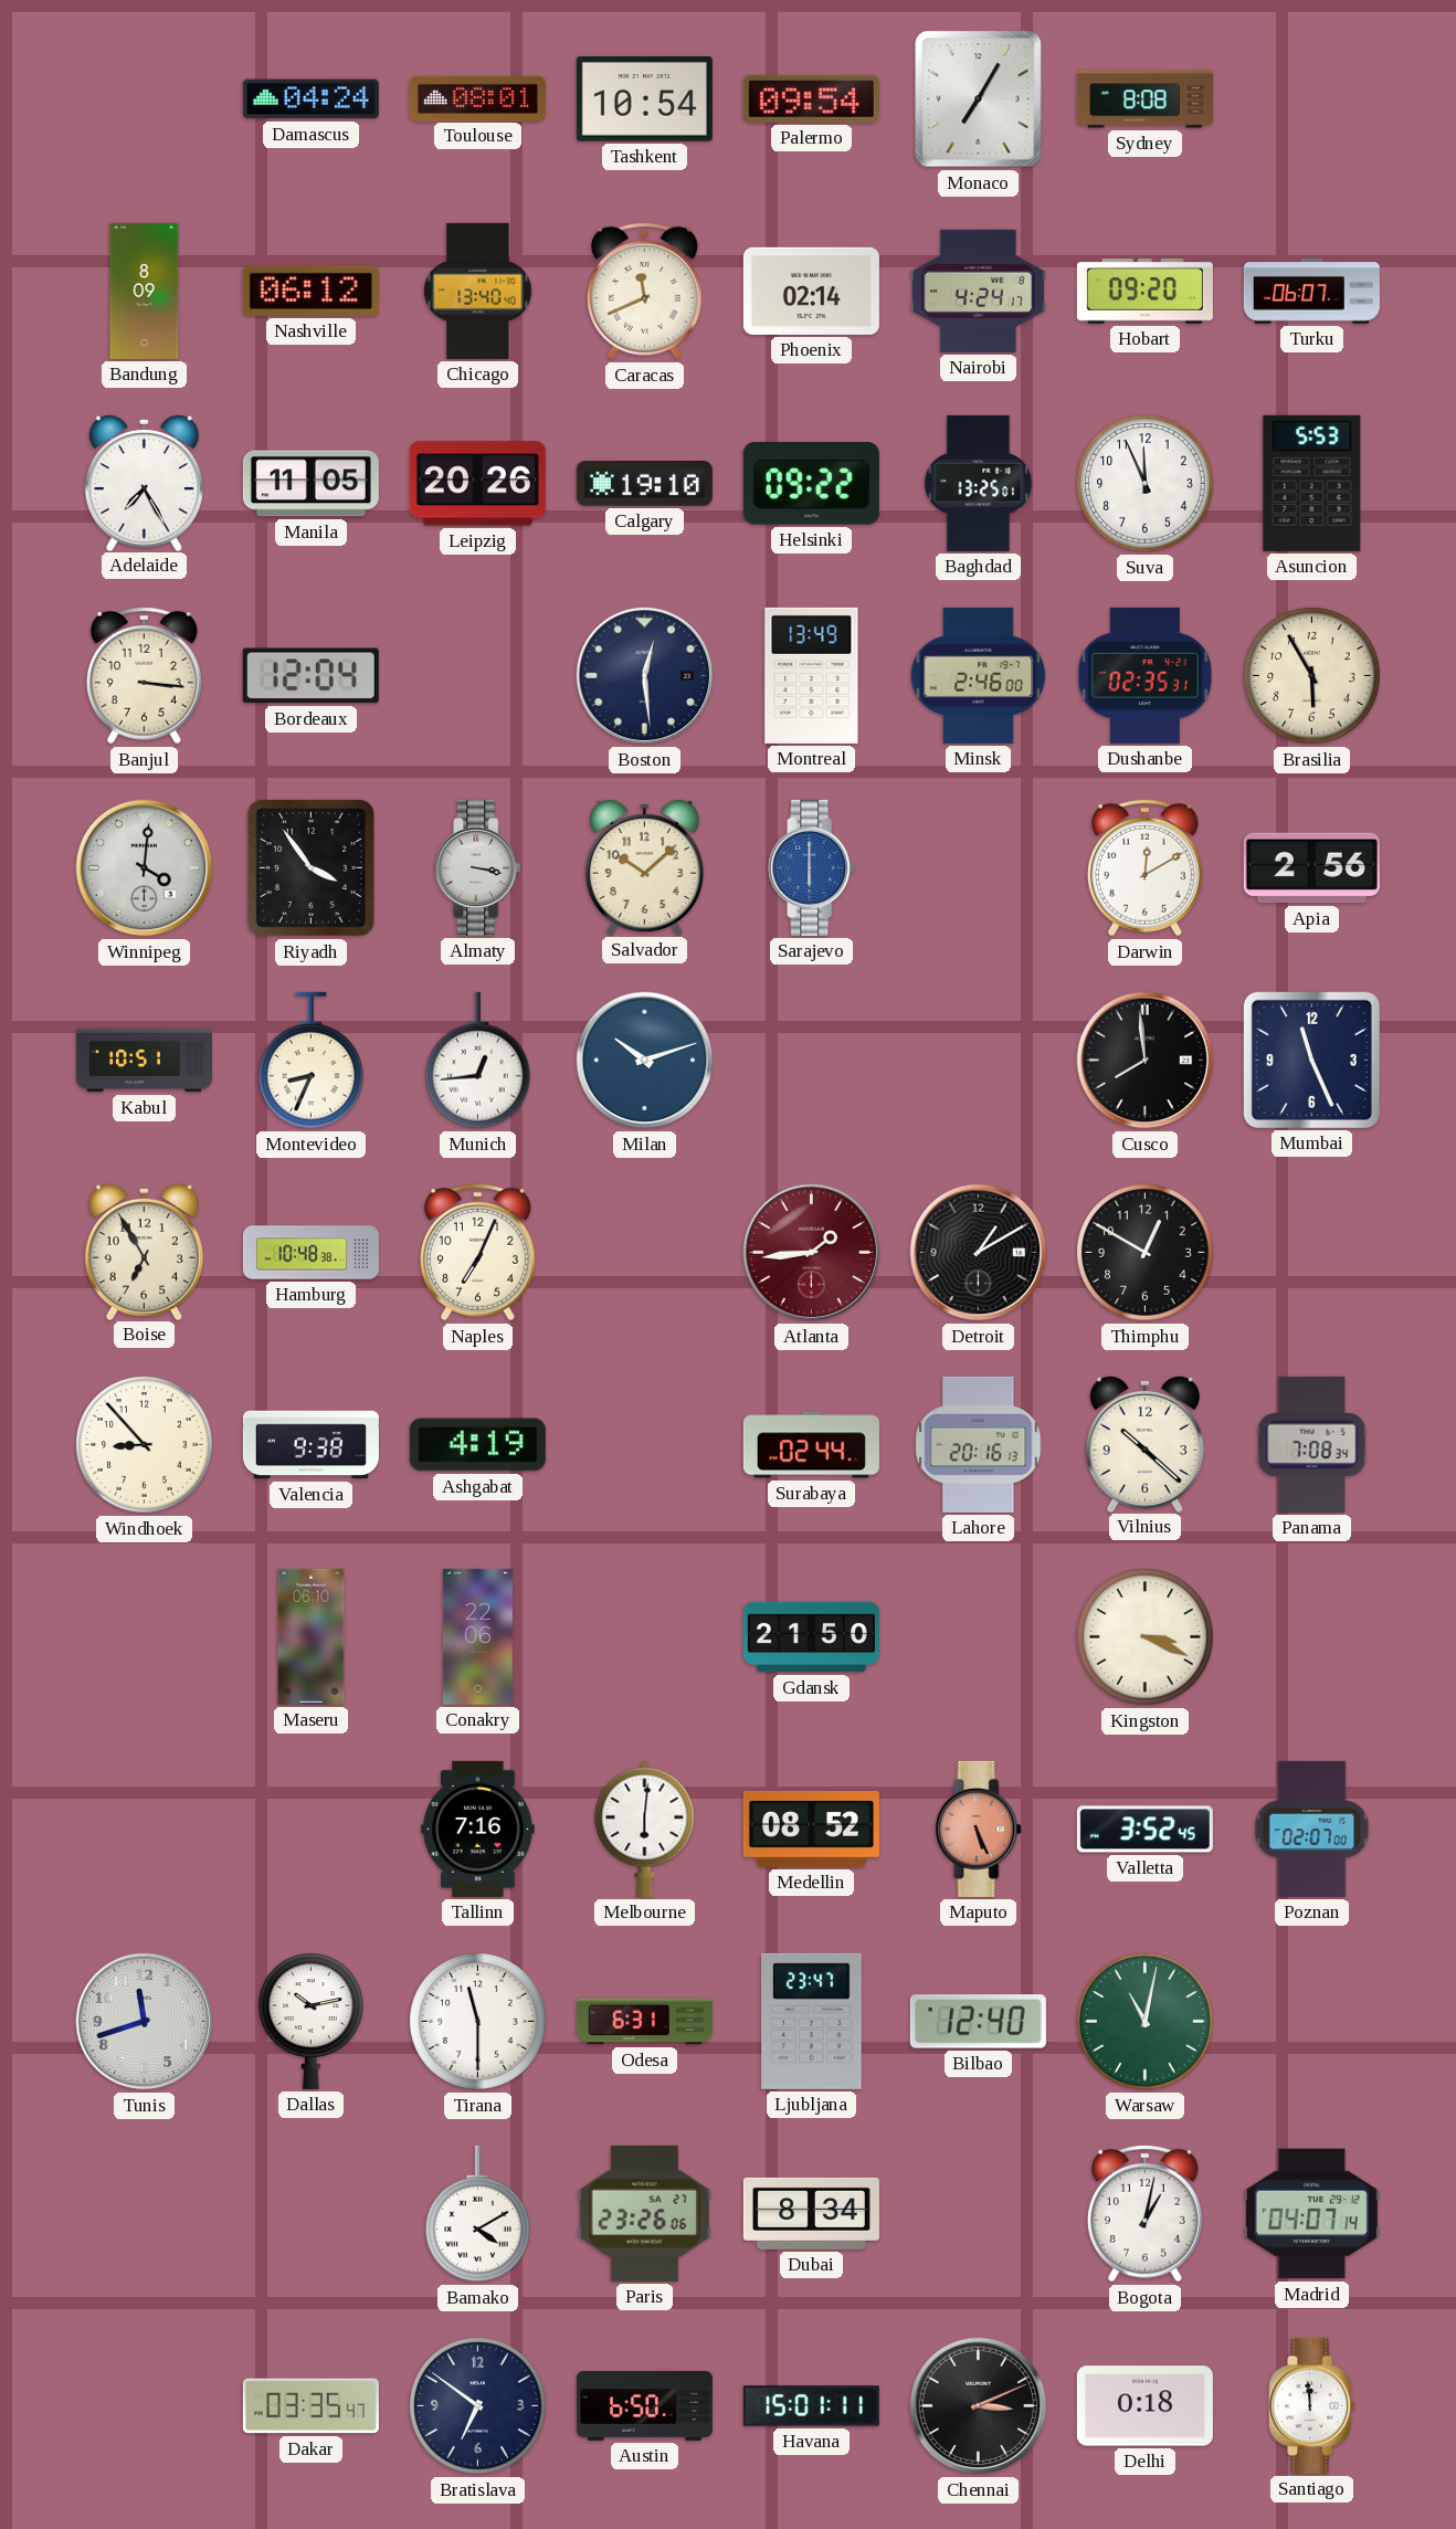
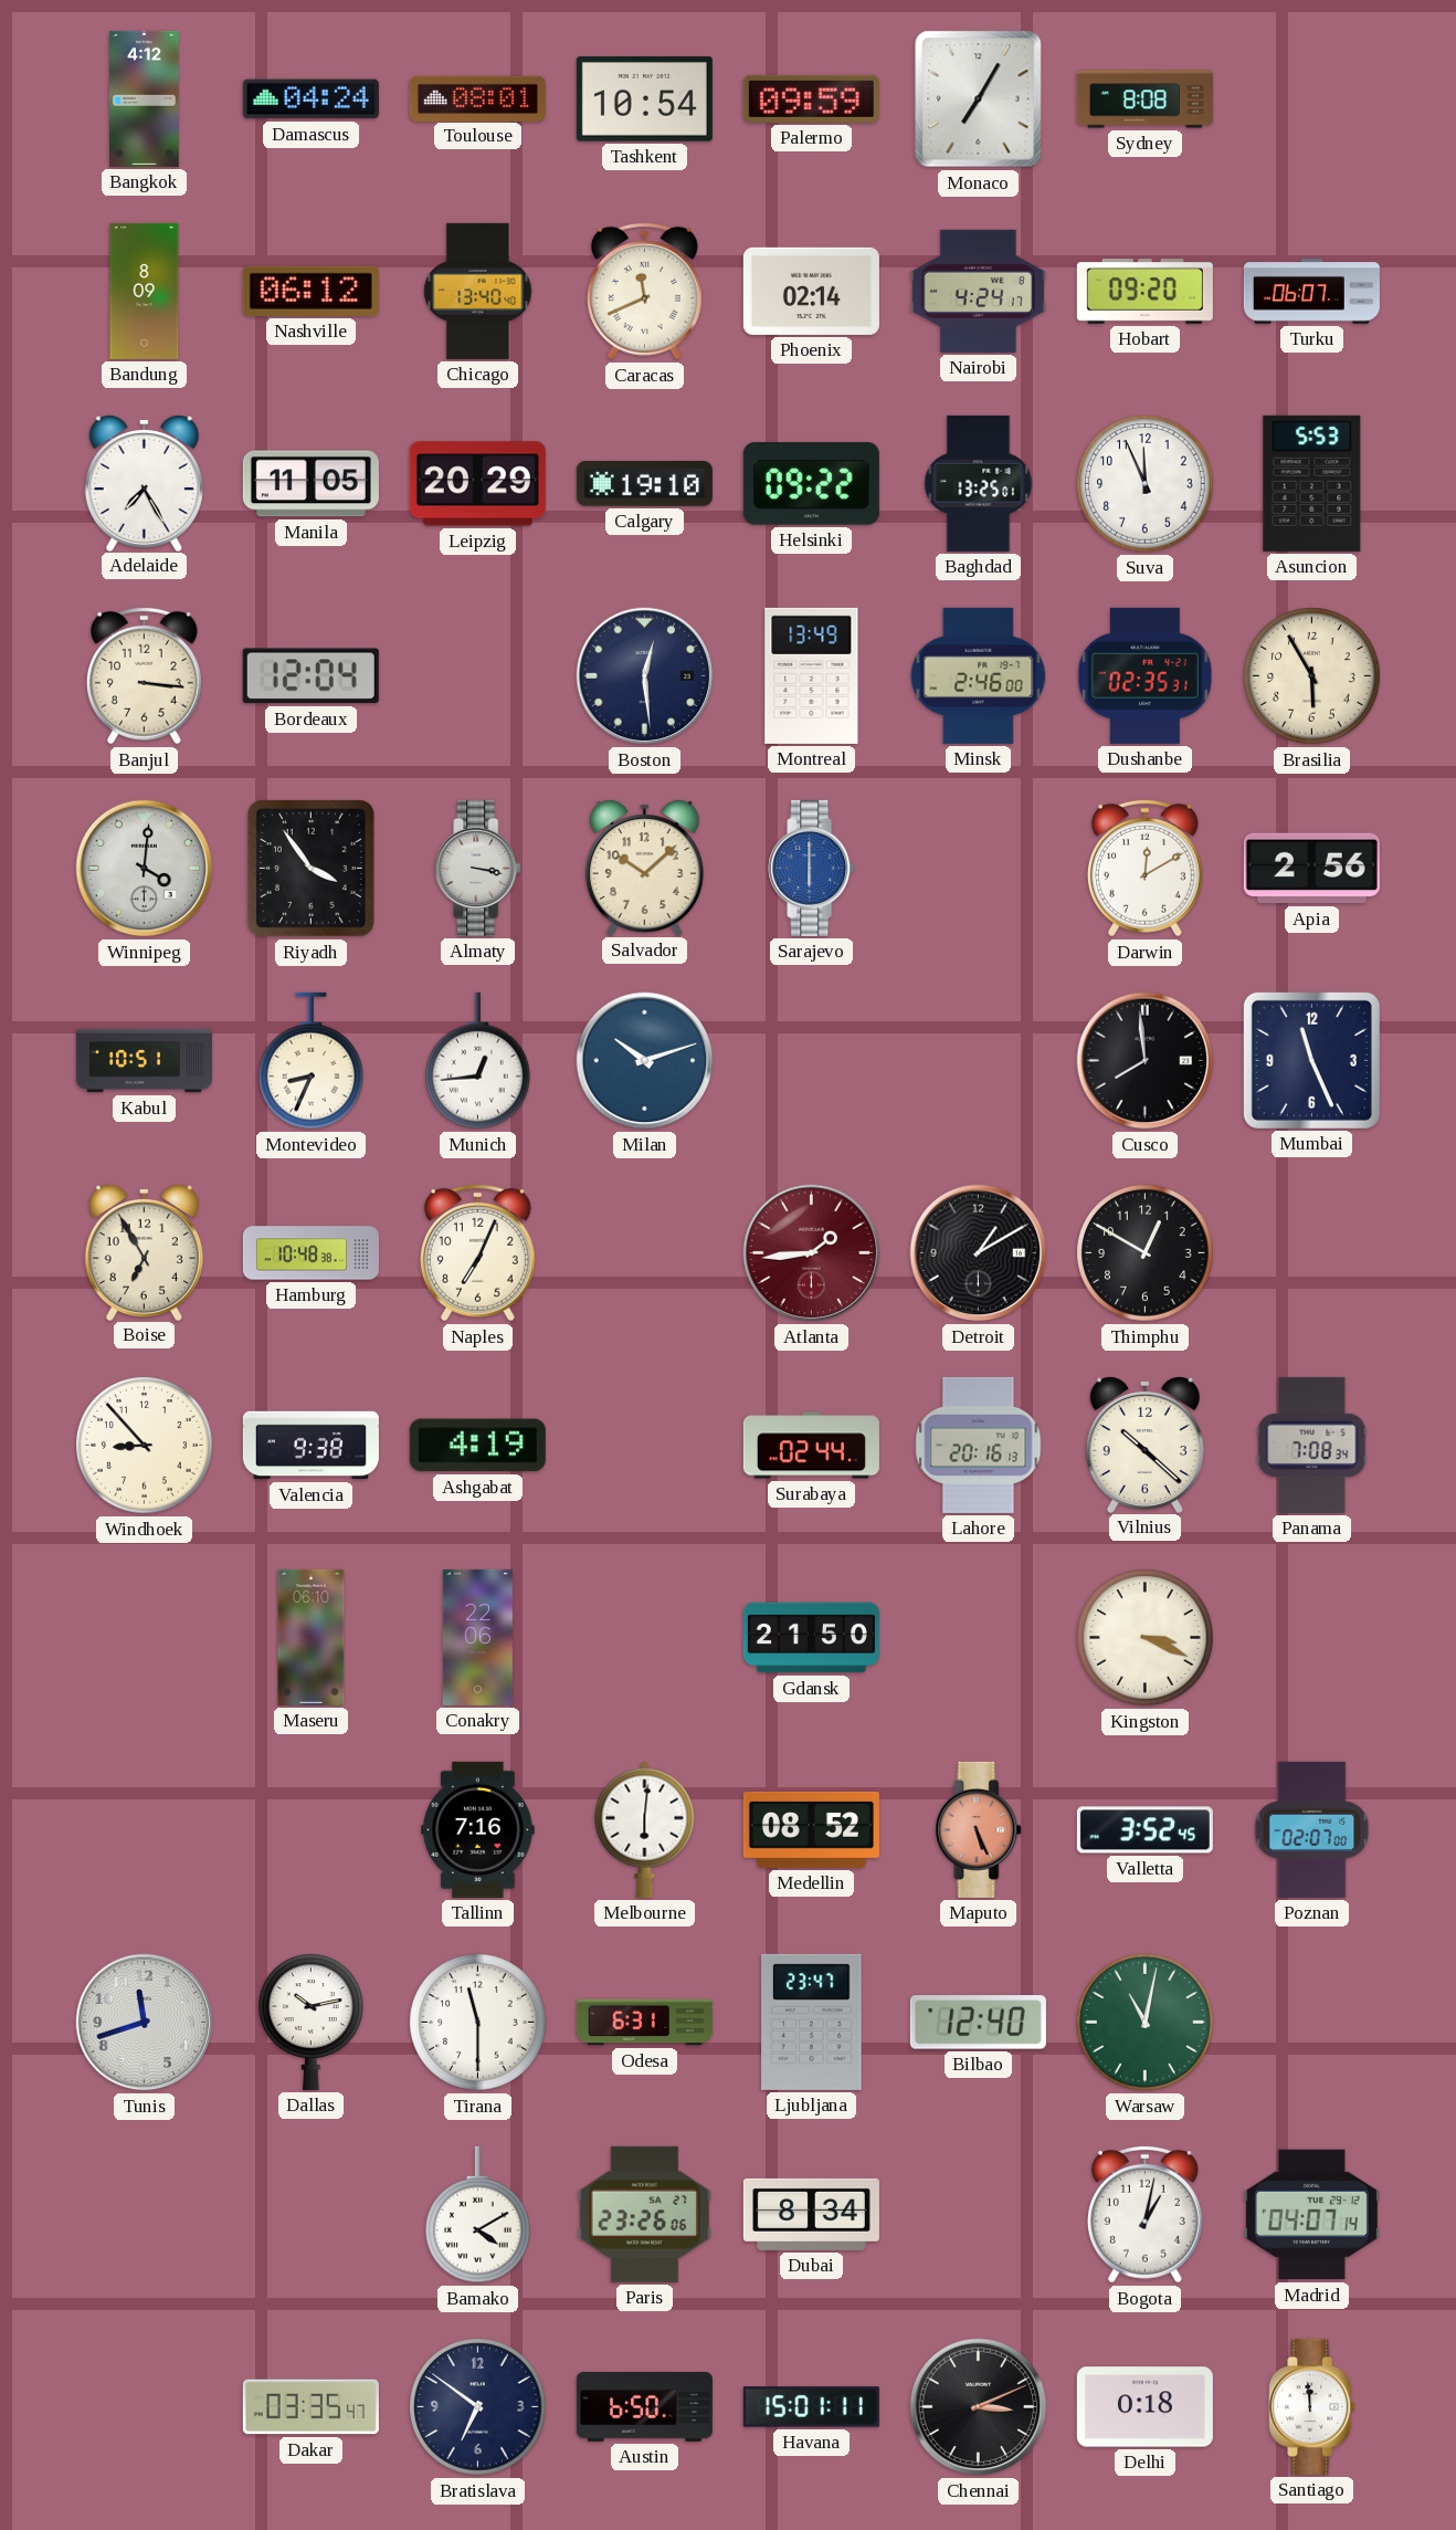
Bangkok: none -> 4:12
Palermo: 09:54 -> 09:59
Leipzig: 20:26 -> 20:29
